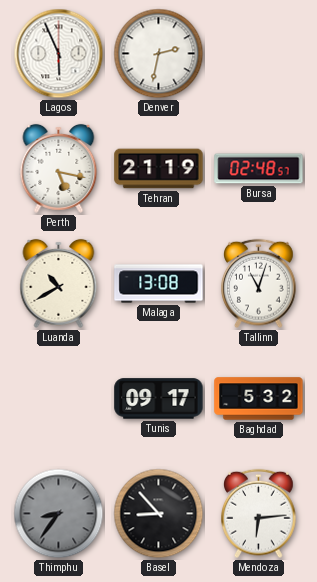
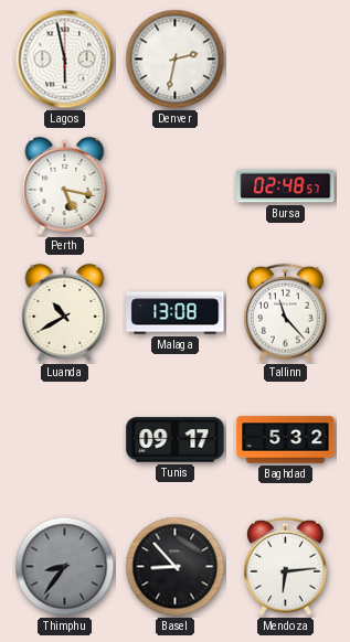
Lagos: 5:56 -> 5:58
Tehran: 21:19 -> none
Tallinn: 11:03 -> 11:23
